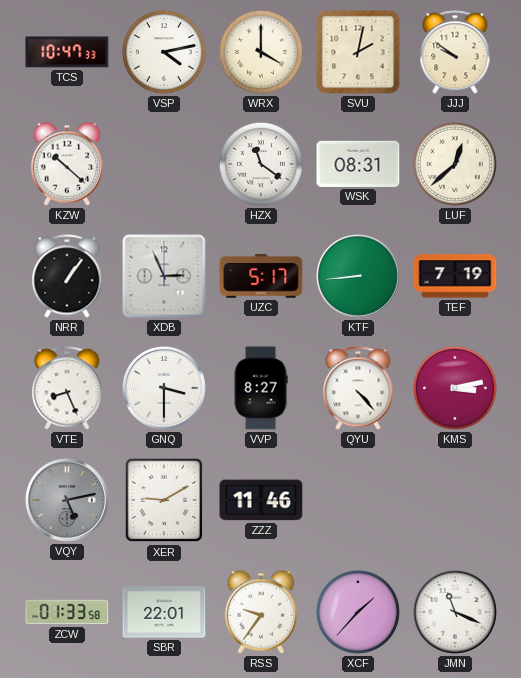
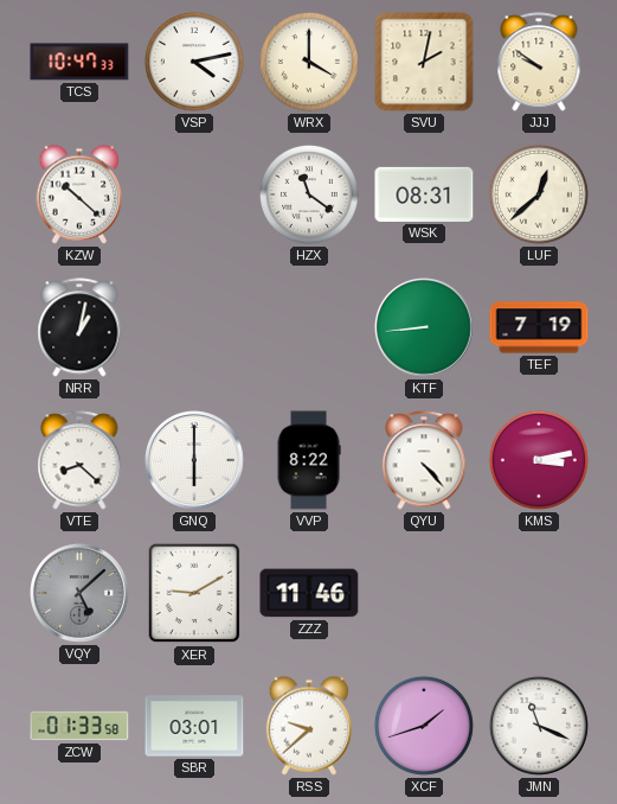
NRR: 1:06 -> 1:02
XDB: 2:56 -> none
UZC: 5:17 -> none
VTE: 8:26 -> 8:22
GNQ: 3:30 -> 6:00
VVP: 8:27 -> 8:22
VQY: 5:13 -> 5:08
SBR: 22:01 -> 03:01
RSS: 9:36 -> 9:38
XCF: 1:37 -> 1:42
